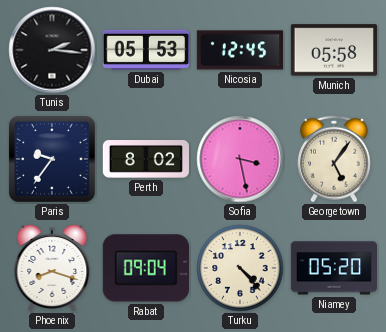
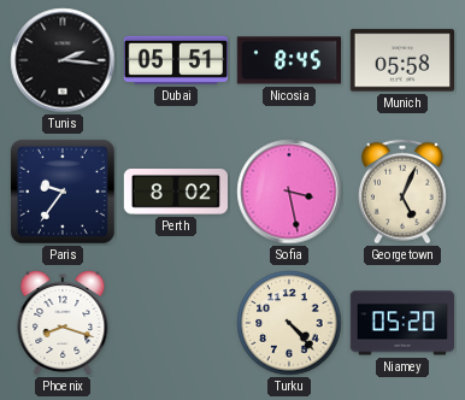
Dubai: 05:53 -> 05:51
Nicosia: 12:45 -> 8:45
Georgetown: 5:06 -> 5:04
Rabat: 09:04 -> none
